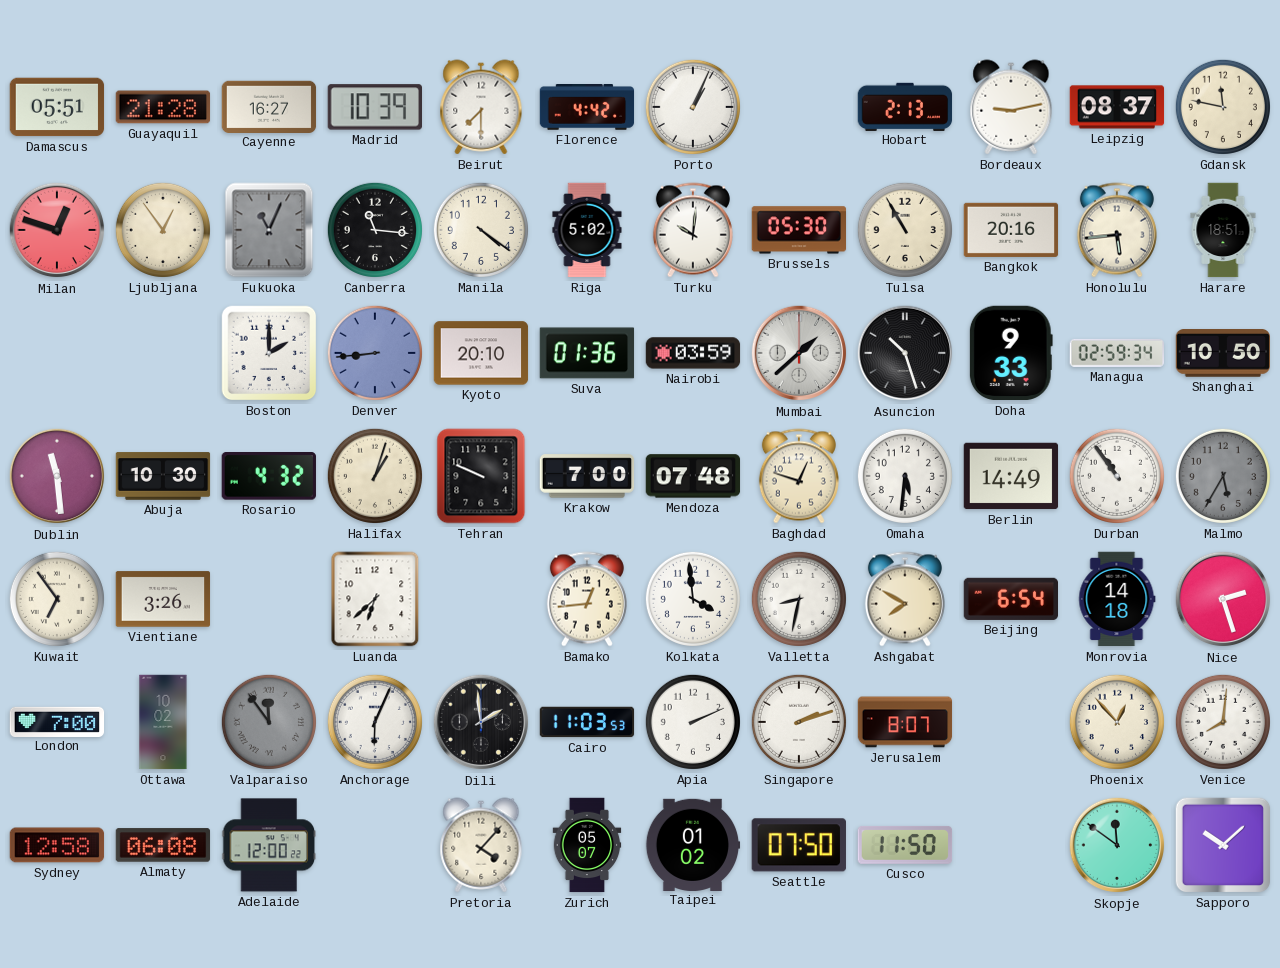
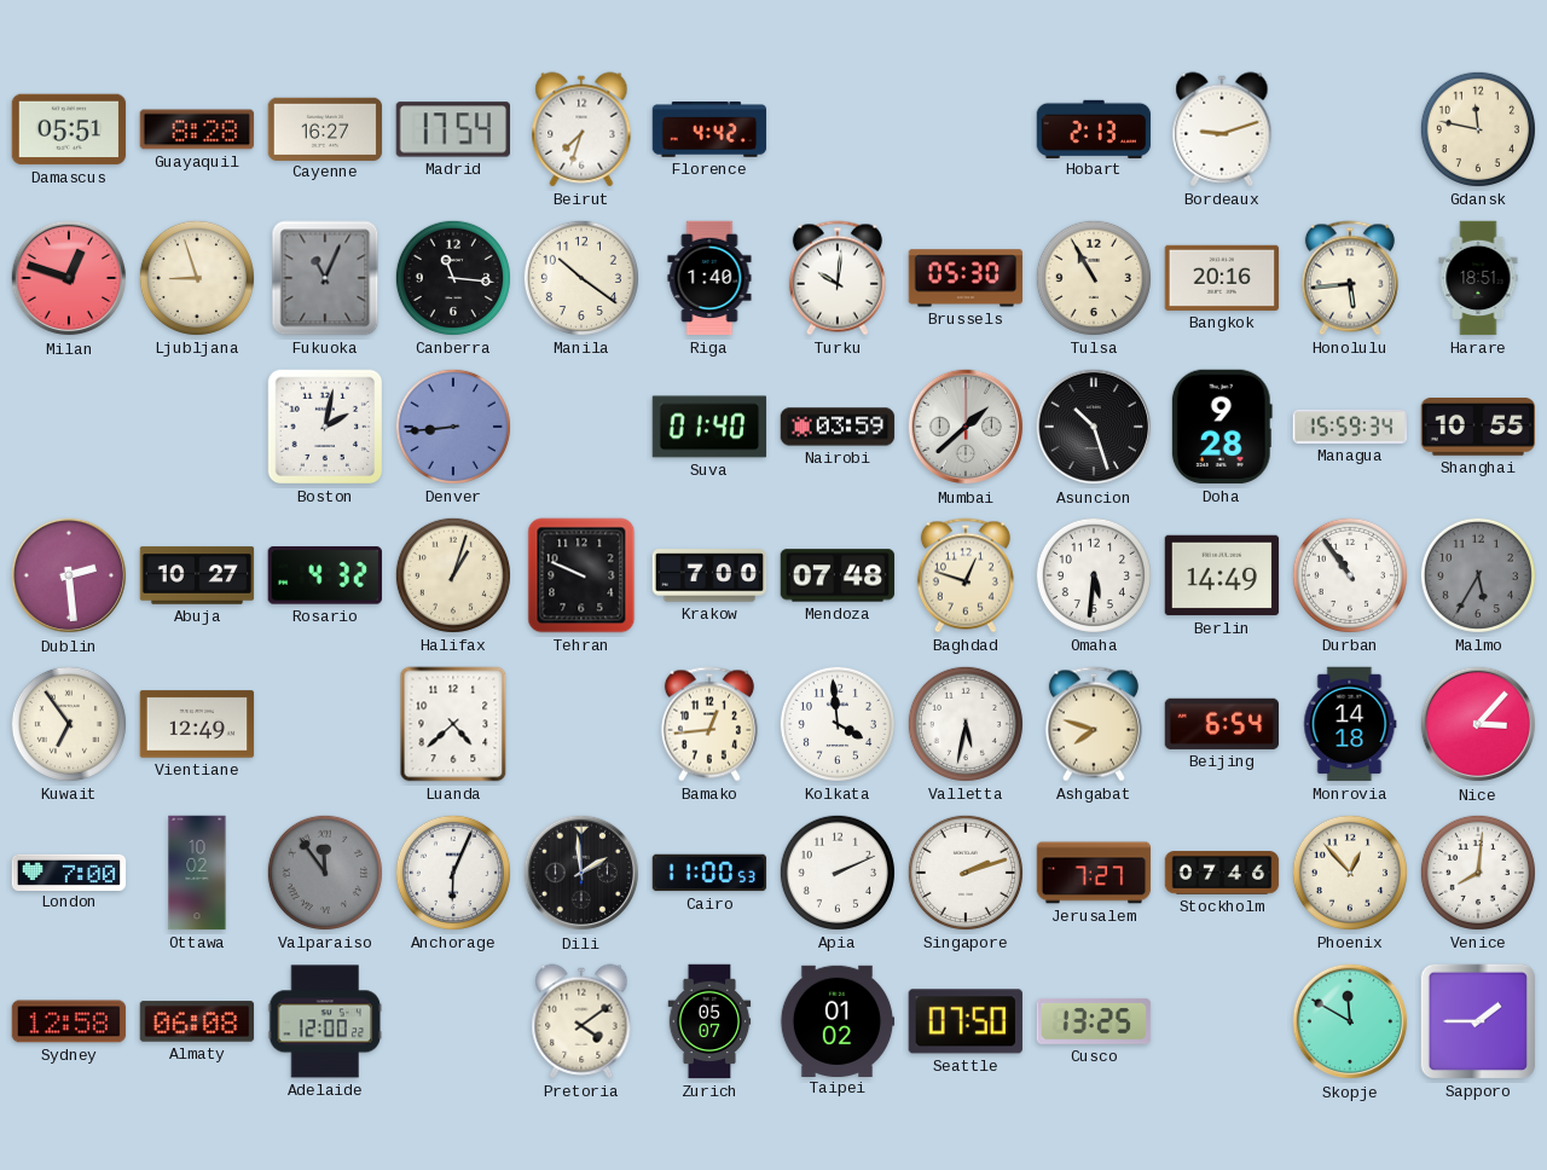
Guayaquil: 21:28 -> 8:28
Madrid: 10:39 -> 17:54
Beirut: 7:30 -> 7:33
Porto: 1:04 -> none
Bordeaux: 9:13 -> 9:12
Leipzig: 08:37 -> none
Ljubljana: 12:54 -> 8:57
Manila: 4:21 -> 10:21
Riga: 5:02 -> 1:40
Boston: 2:00 -> 2:02
Kyoto: 20:10 -> none
Suva: 01:36 -> 01:40
Doha: 9:33 -> 9:28
Managua: 02:59 -> 15:59
Shanghai: 10:50 -> 10:55
Dublin: 11:29 -> 2:29
Abuja: 10:30 -> 10:27
Vientiane: 3:26 -> 12:49
Luanda: 6:38 -> 4:38
Valletta: 8:32 -> 5:32
Ashgabat: 7:50 -> 7:48
Nice: 2:27 -> 3:07
Cairo: 11:03 -> 11:00
Jerusalem: 8:07 -> 7:27
Stockholm: none -> 07:46
Pretoria: 4:07 -> 4:09
Cusco: 11:50 -> 13:25
Skopje: 11:51 -> 11:50
Sapporo: 10:08 -> 1:45
